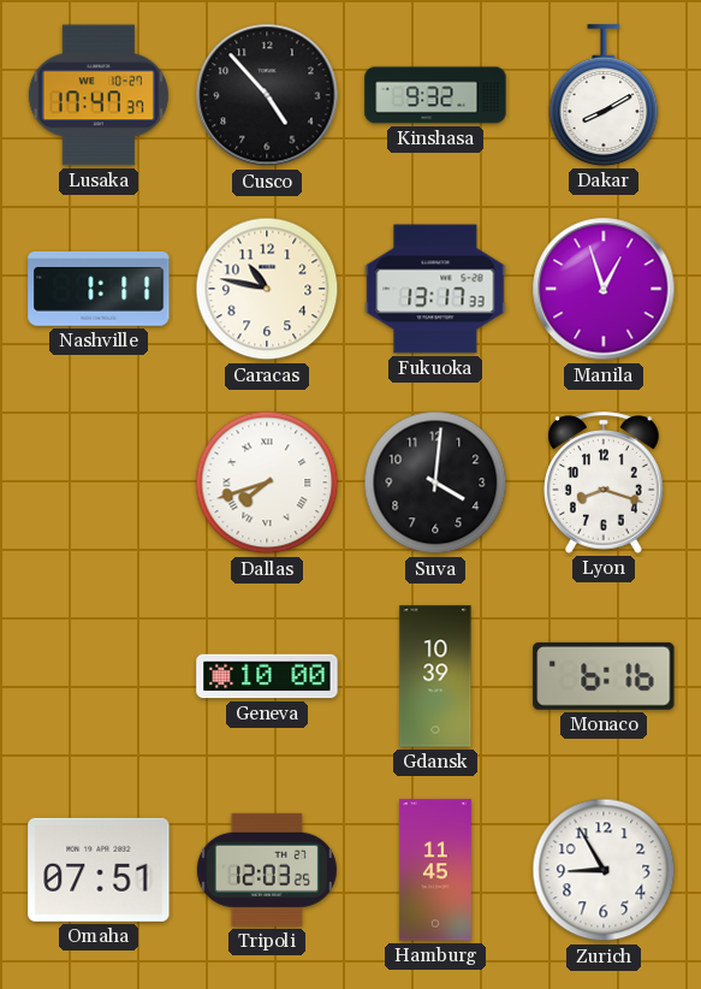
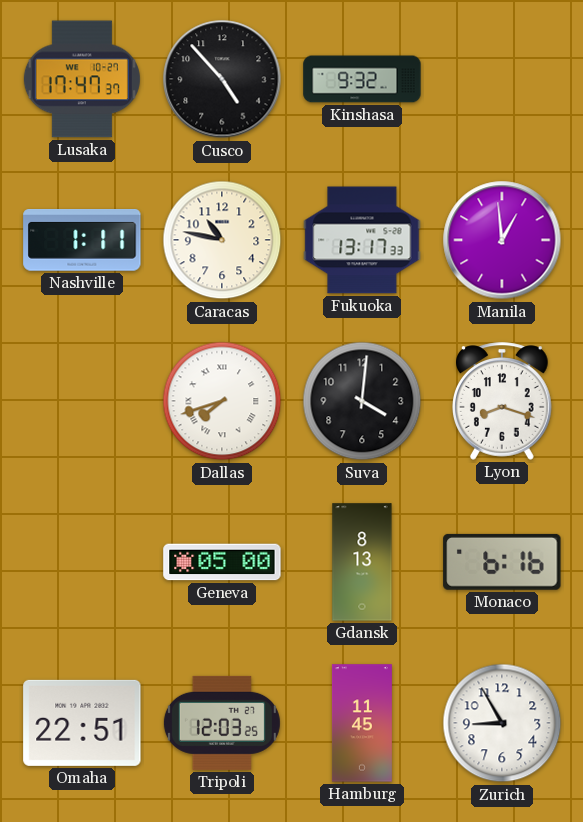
Dakar: 8:10 -> none
Manila: 12:57 -> 12:59
Geneva: 10:00 -> 05:00
Gdansk: 10:39 -> 8:13
Omaha: 07:51 -> 22:51
